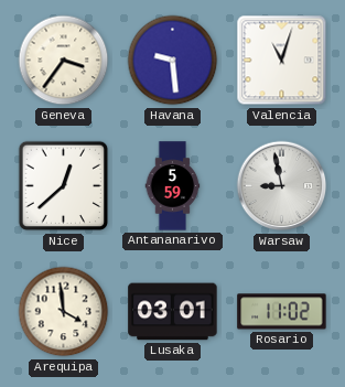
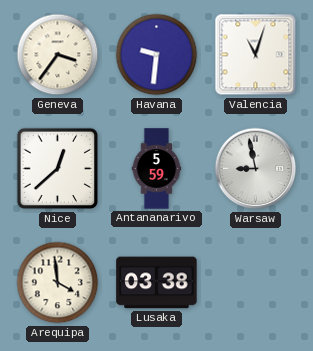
Havana: 9:29 -> 9:31
Lusaka: 03:01 -> 03:38
Rosario: 11:02 -> none
